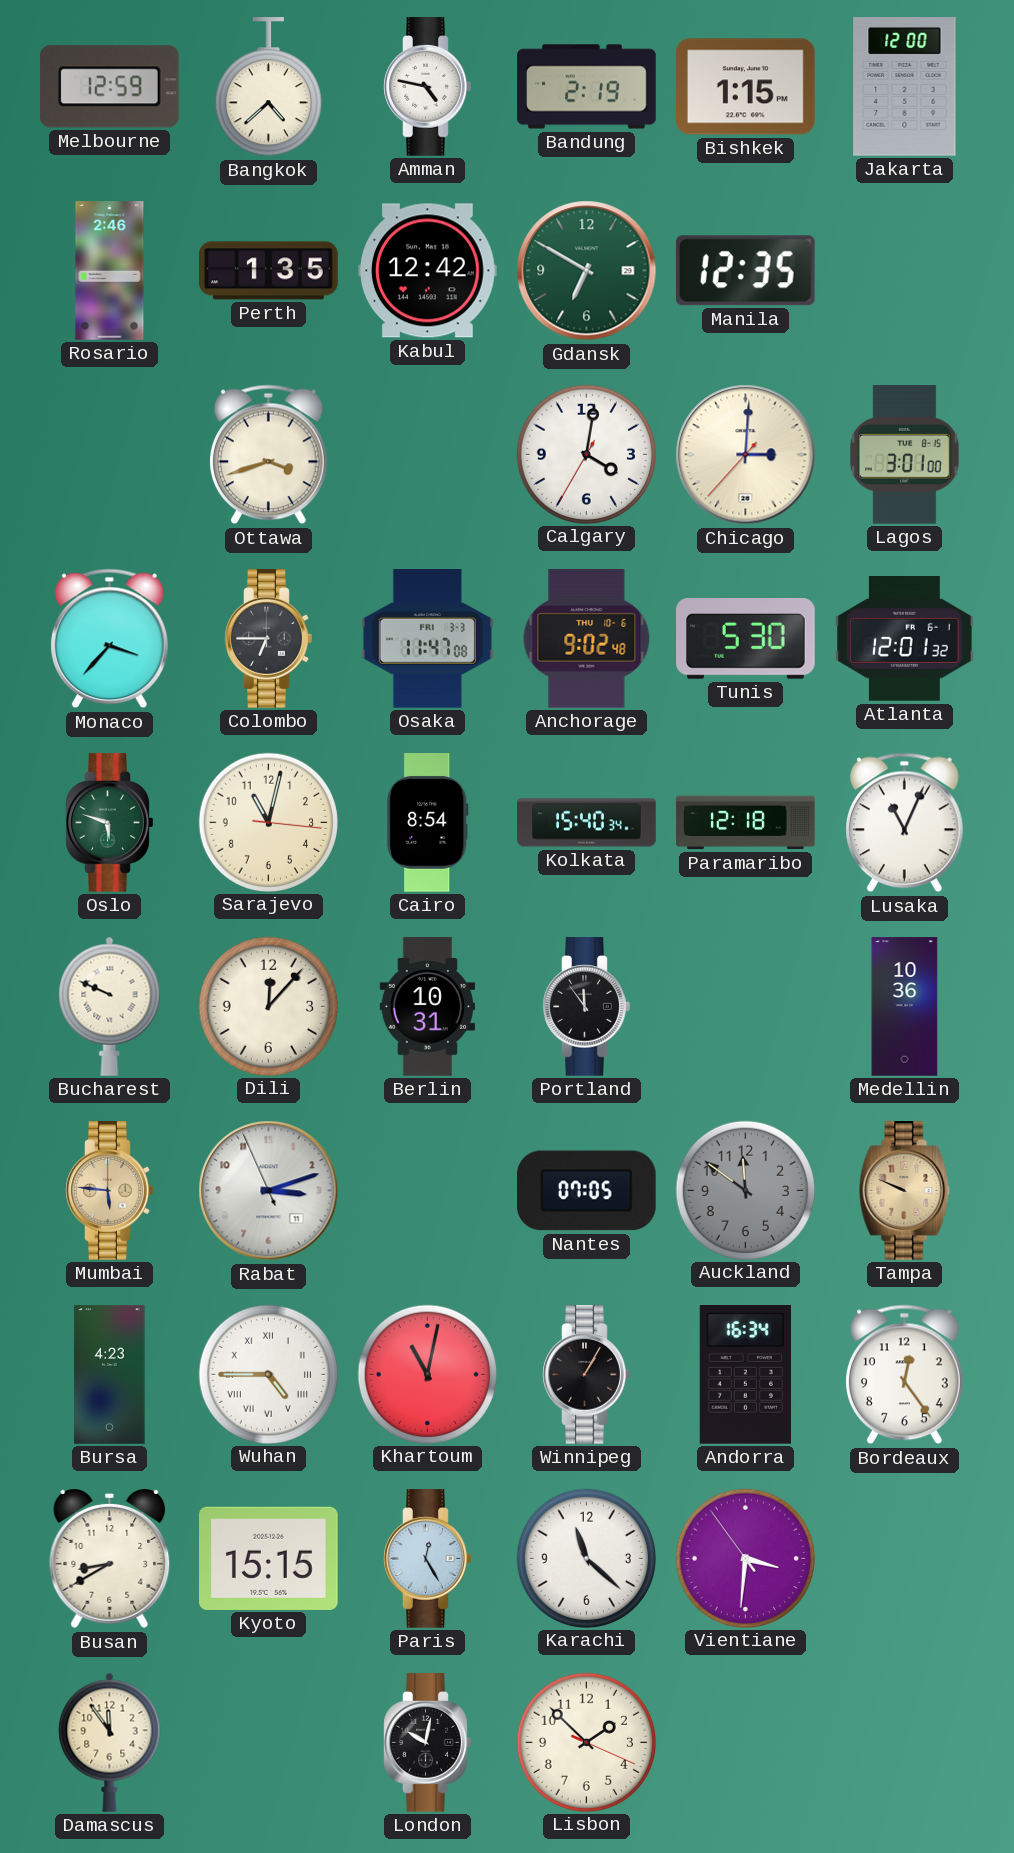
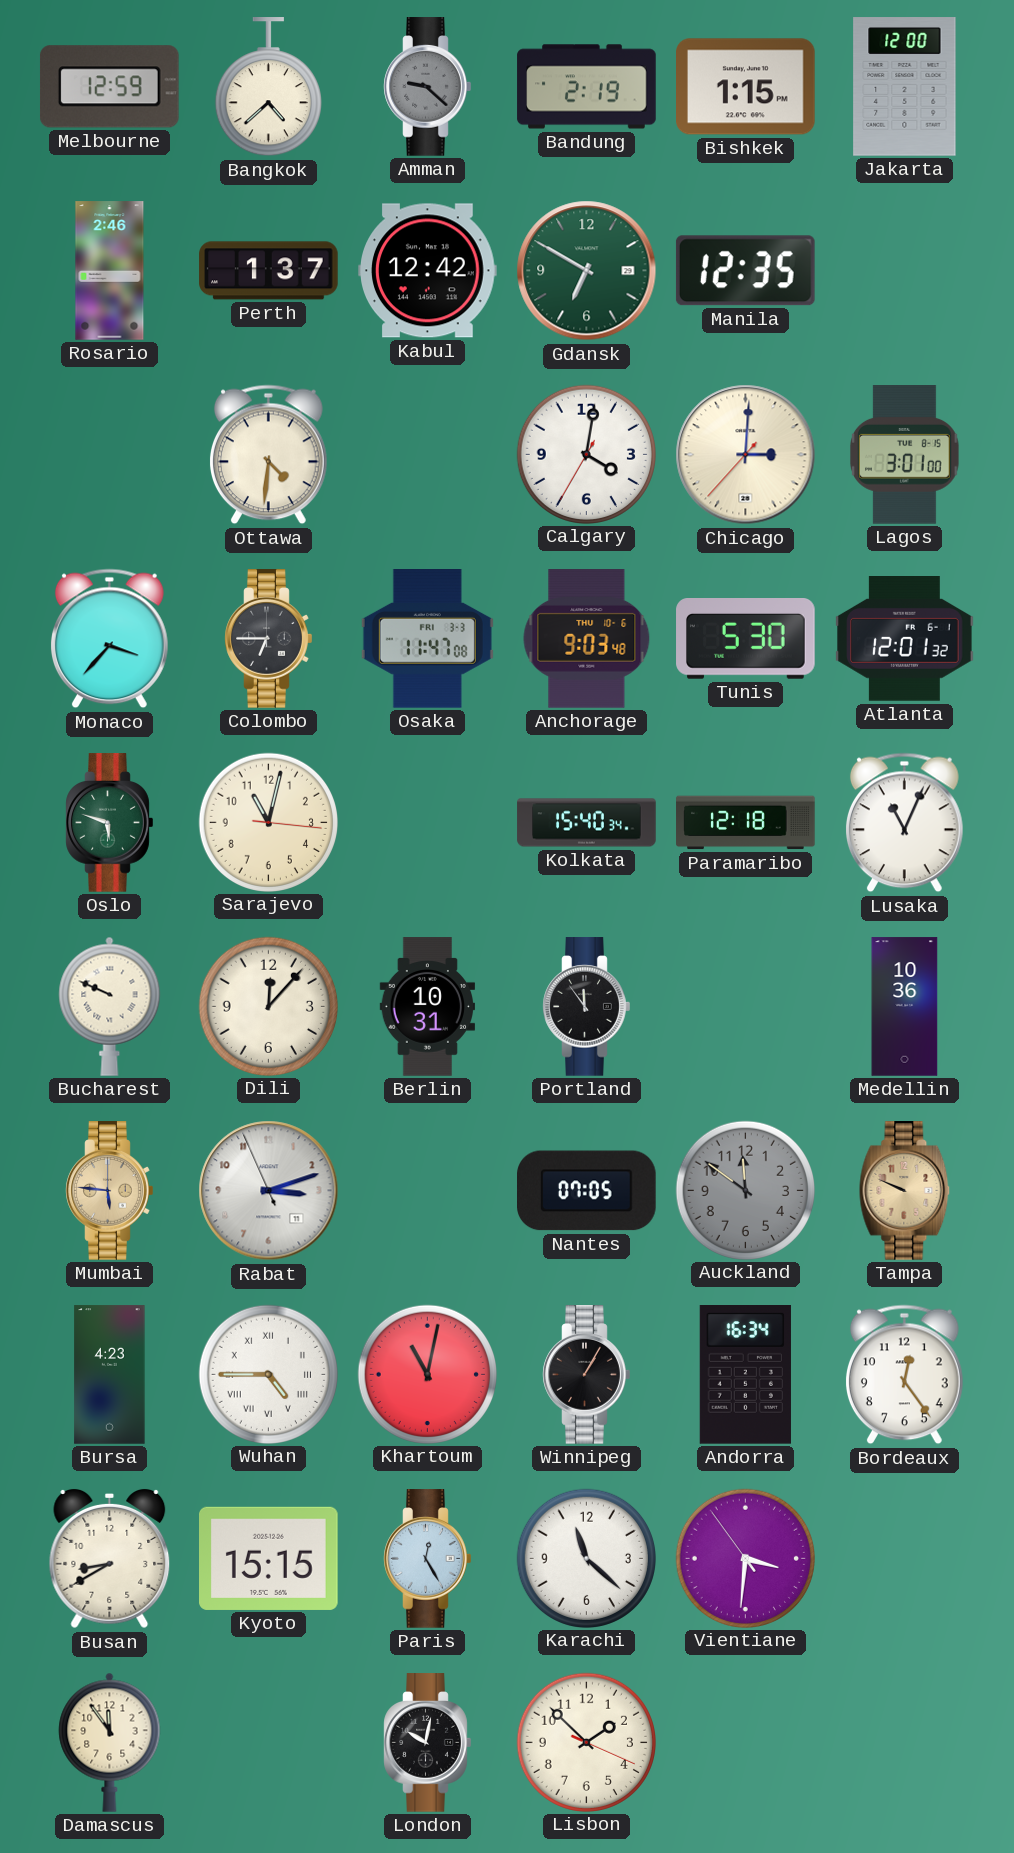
Amman: 4:47 -> 9:22
Amman dial: white -> grey
Perth: 1:35 -> 1:37
Ottawa: 3:42 -> 4:31
Anchorage: 9:02 -> 9:03
Cairo: 8:54 -> none
